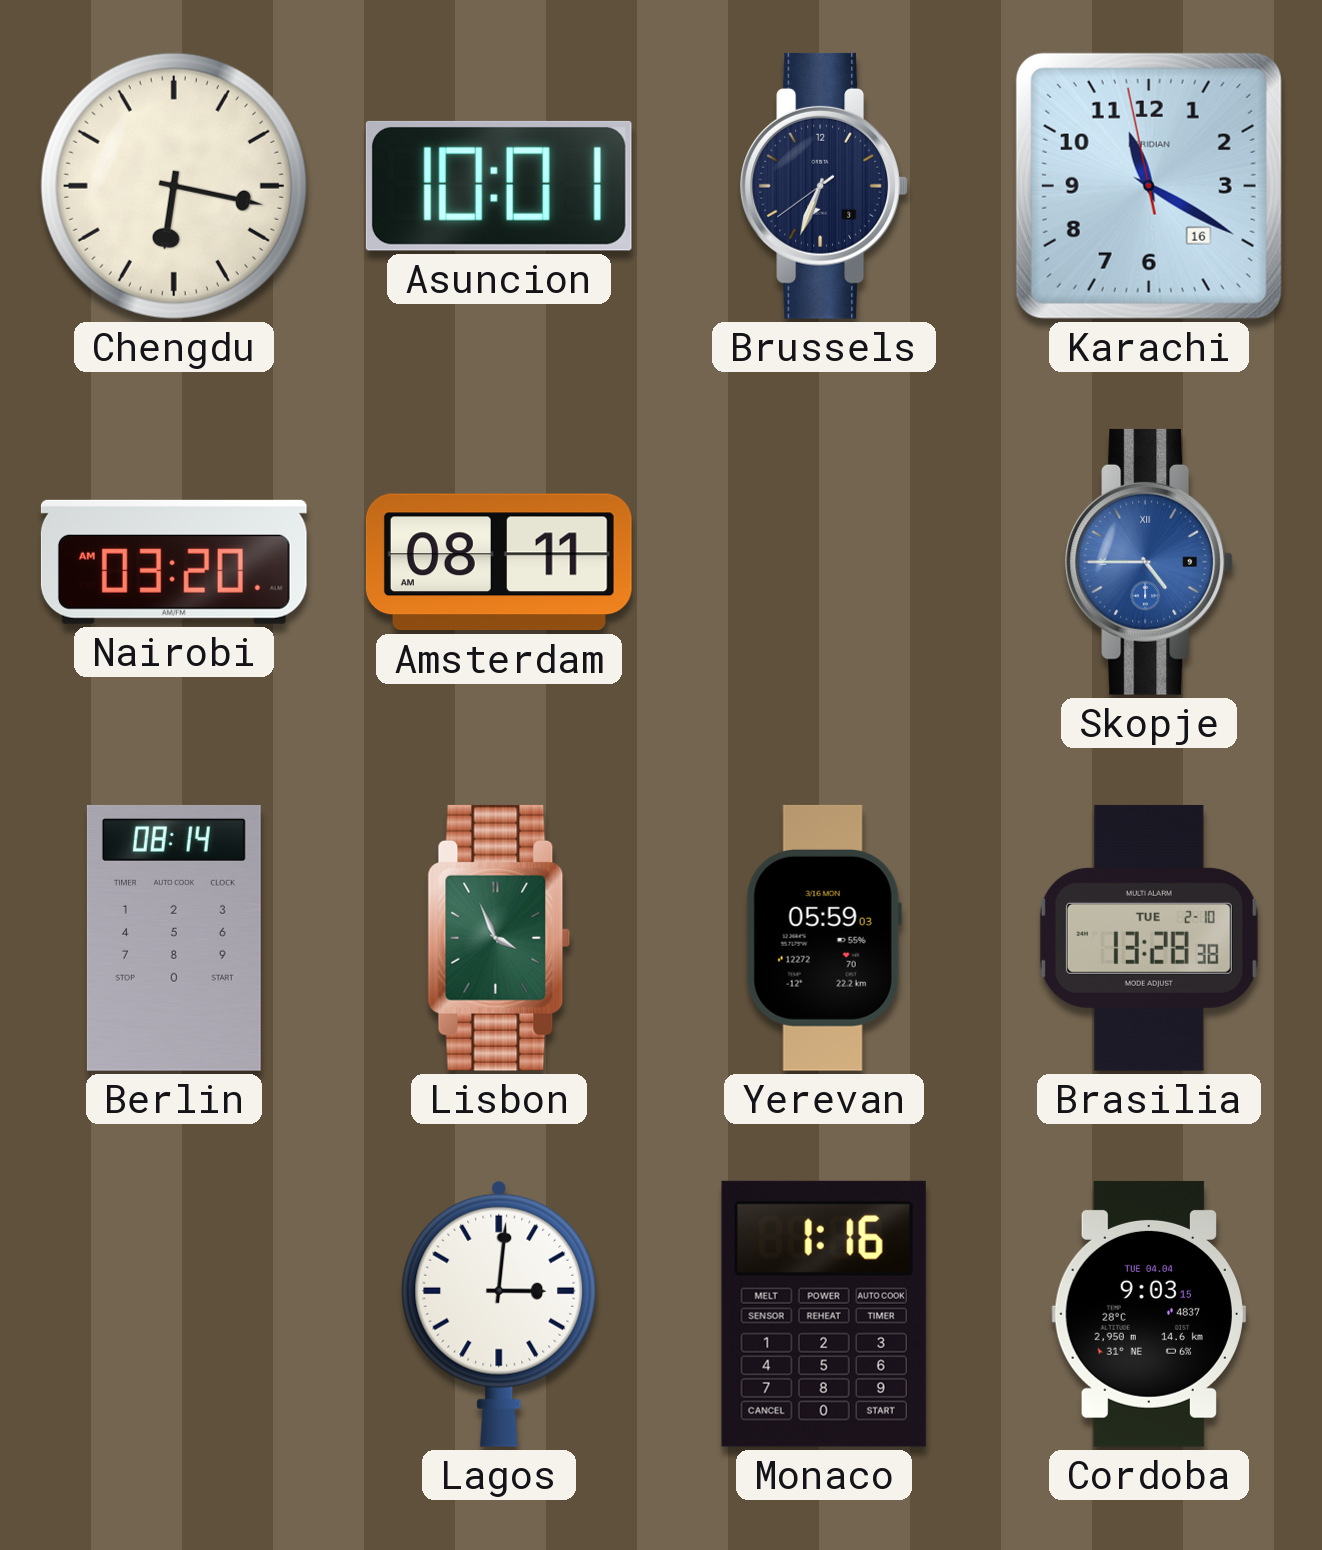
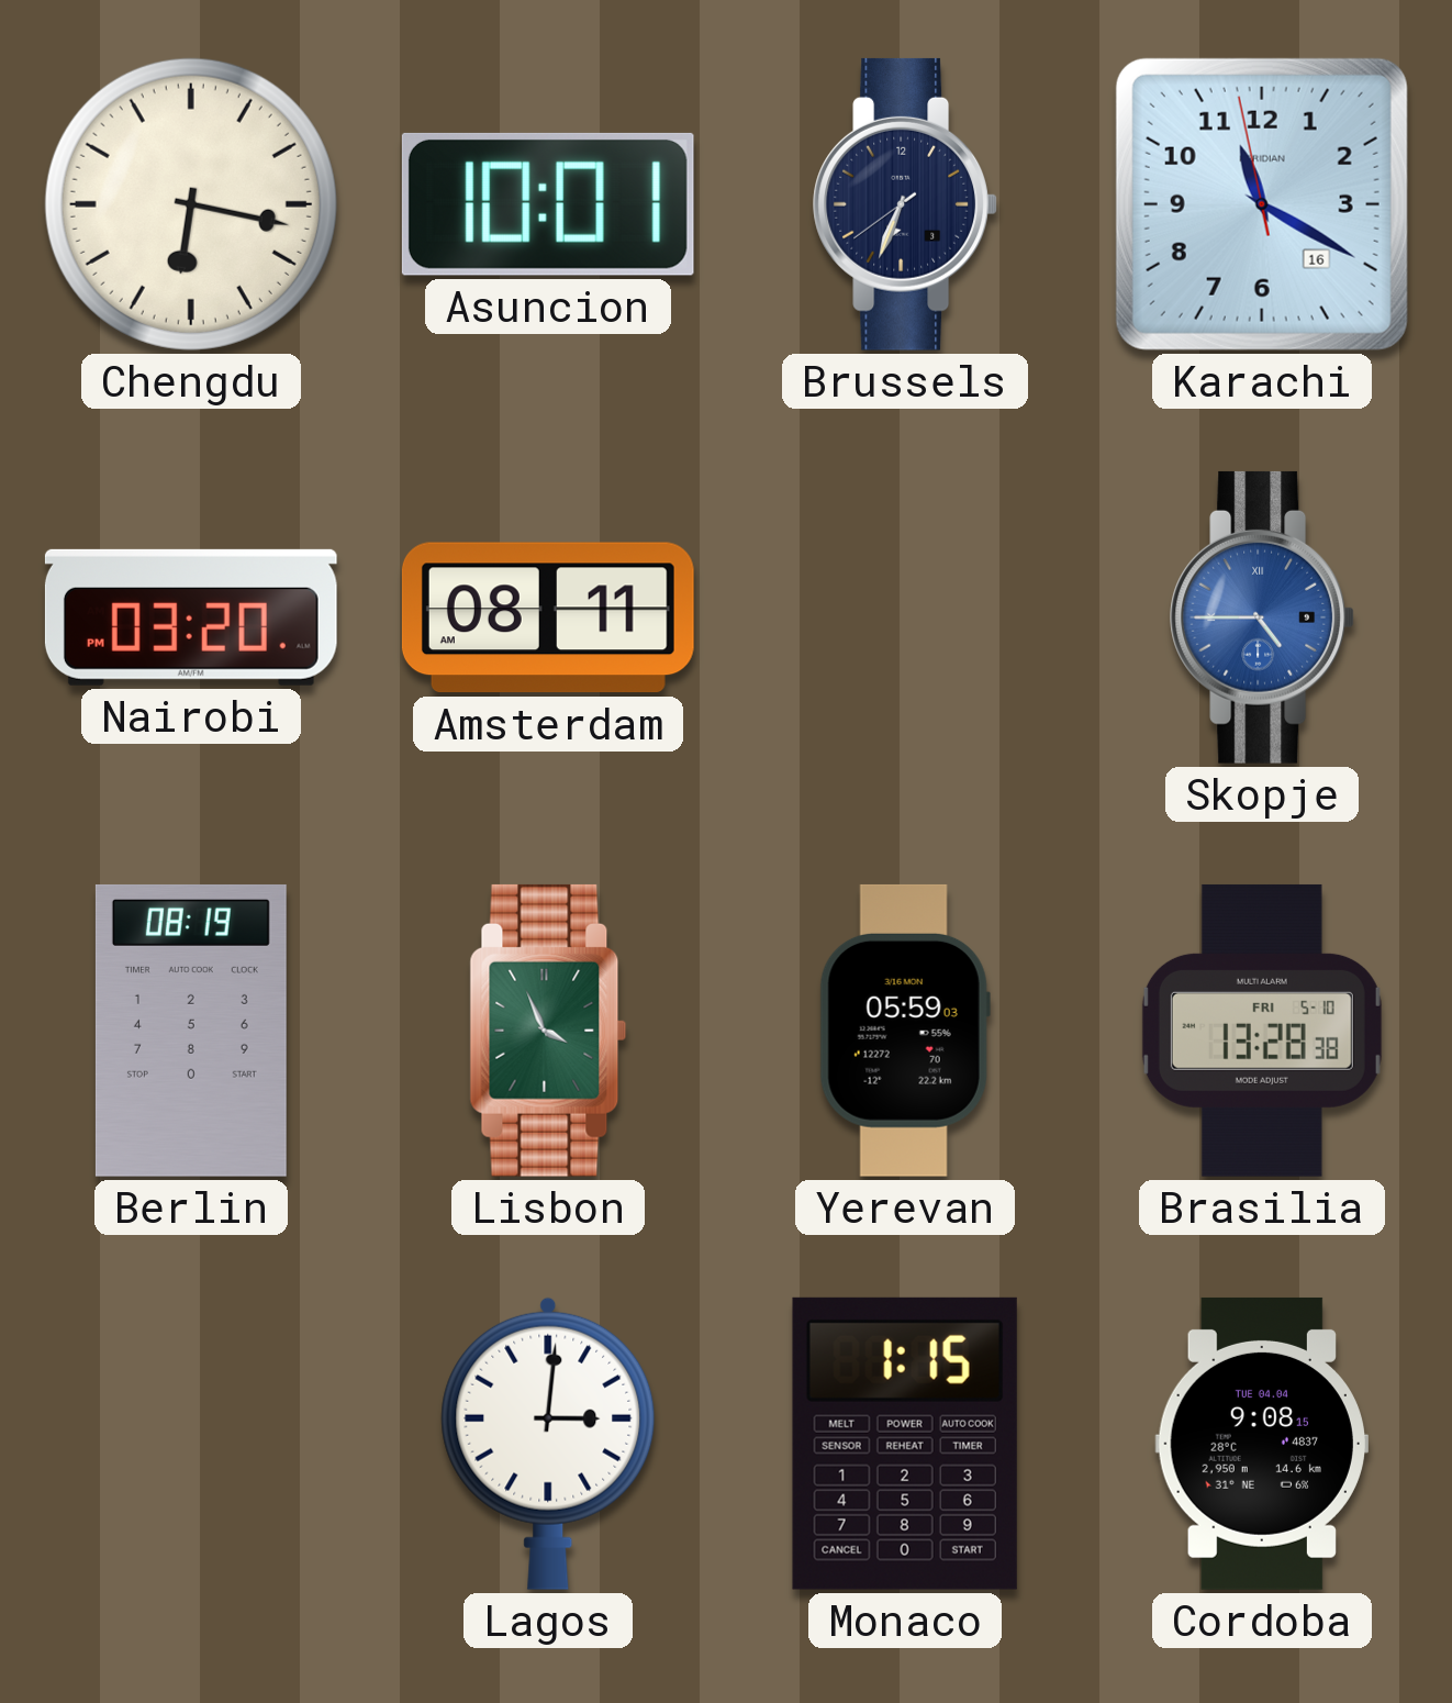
Nairobi: 03:20 AM -> 03:20 PM
Berlin: 08:14 -> 08:19
Brasilia date: TUE 2-10 -> FRI 5-10
Monaco: 1:16 -> 1:15
Cordoba: 9:03 -> 9:08
